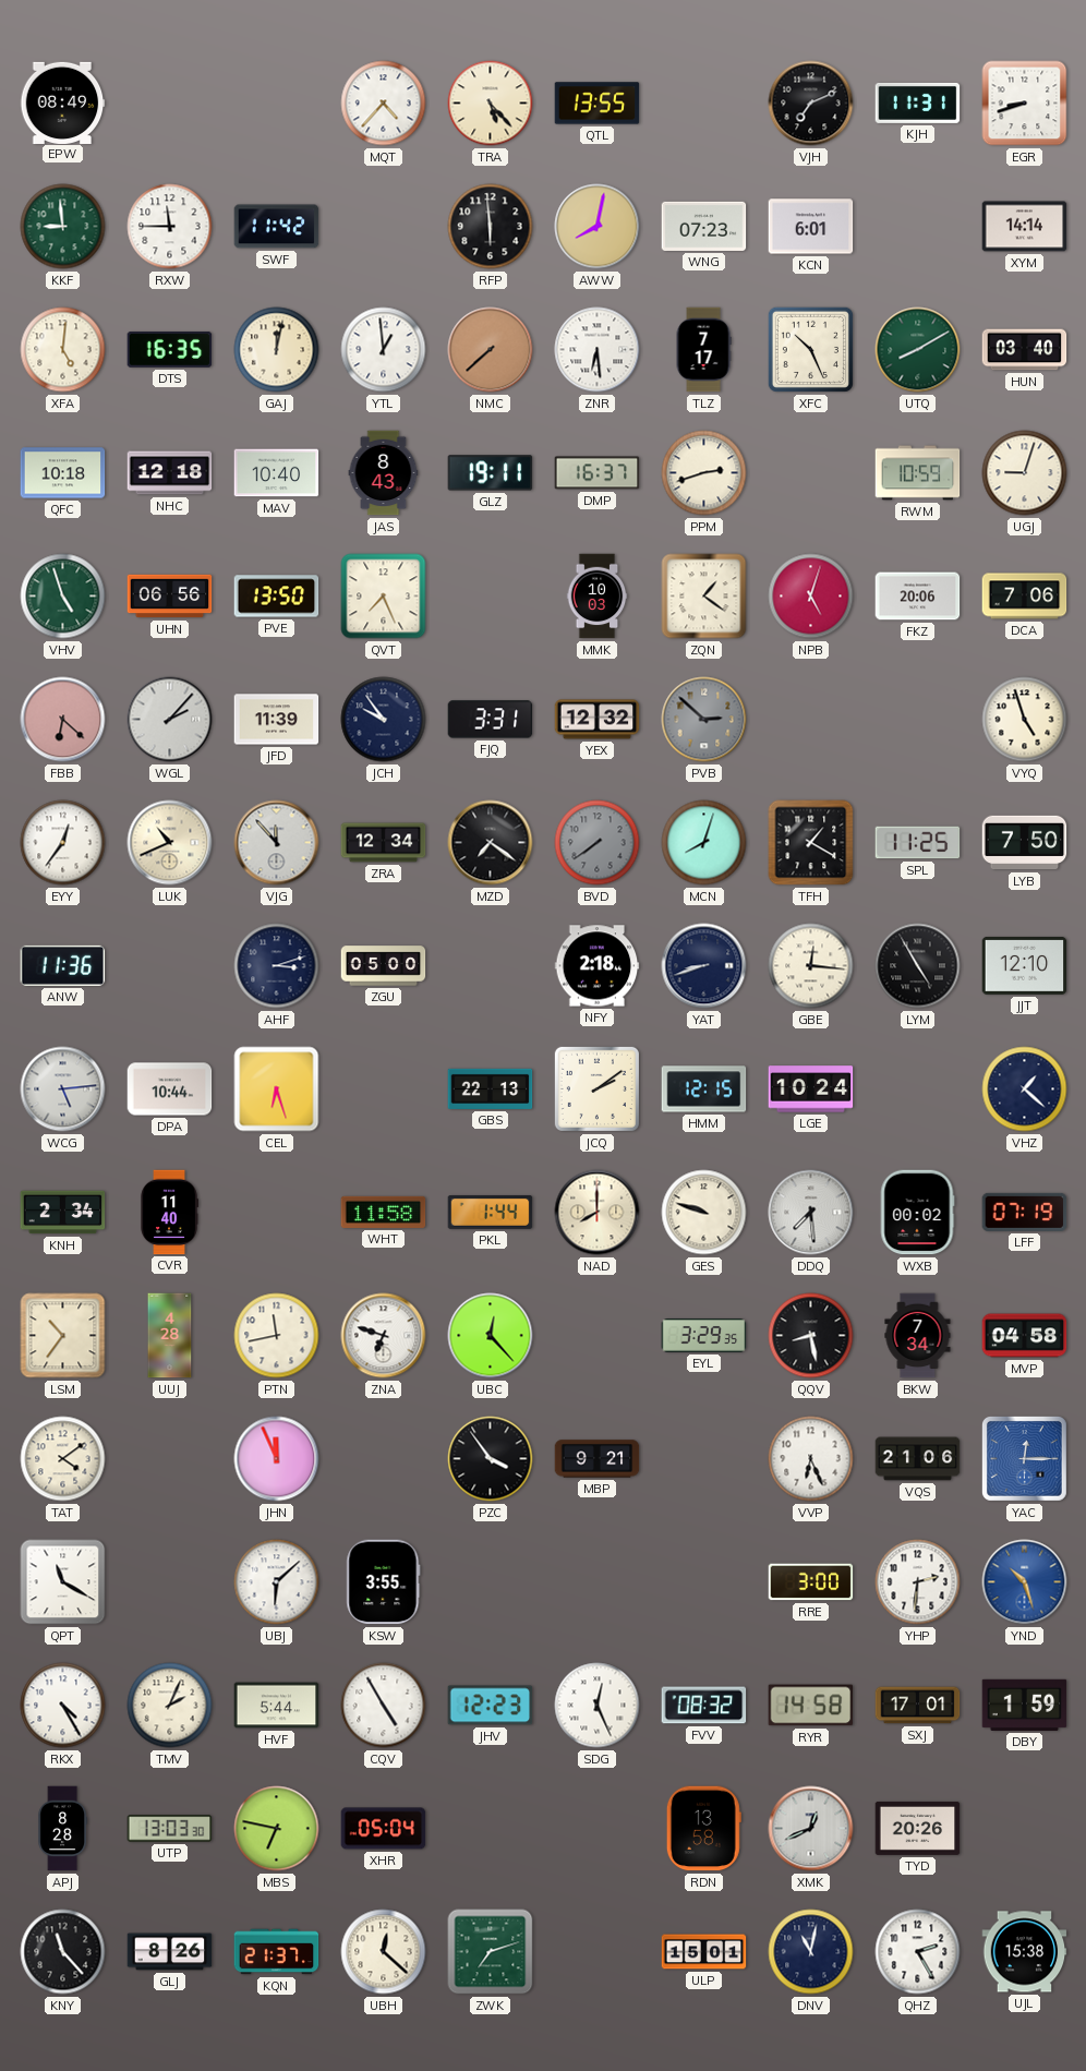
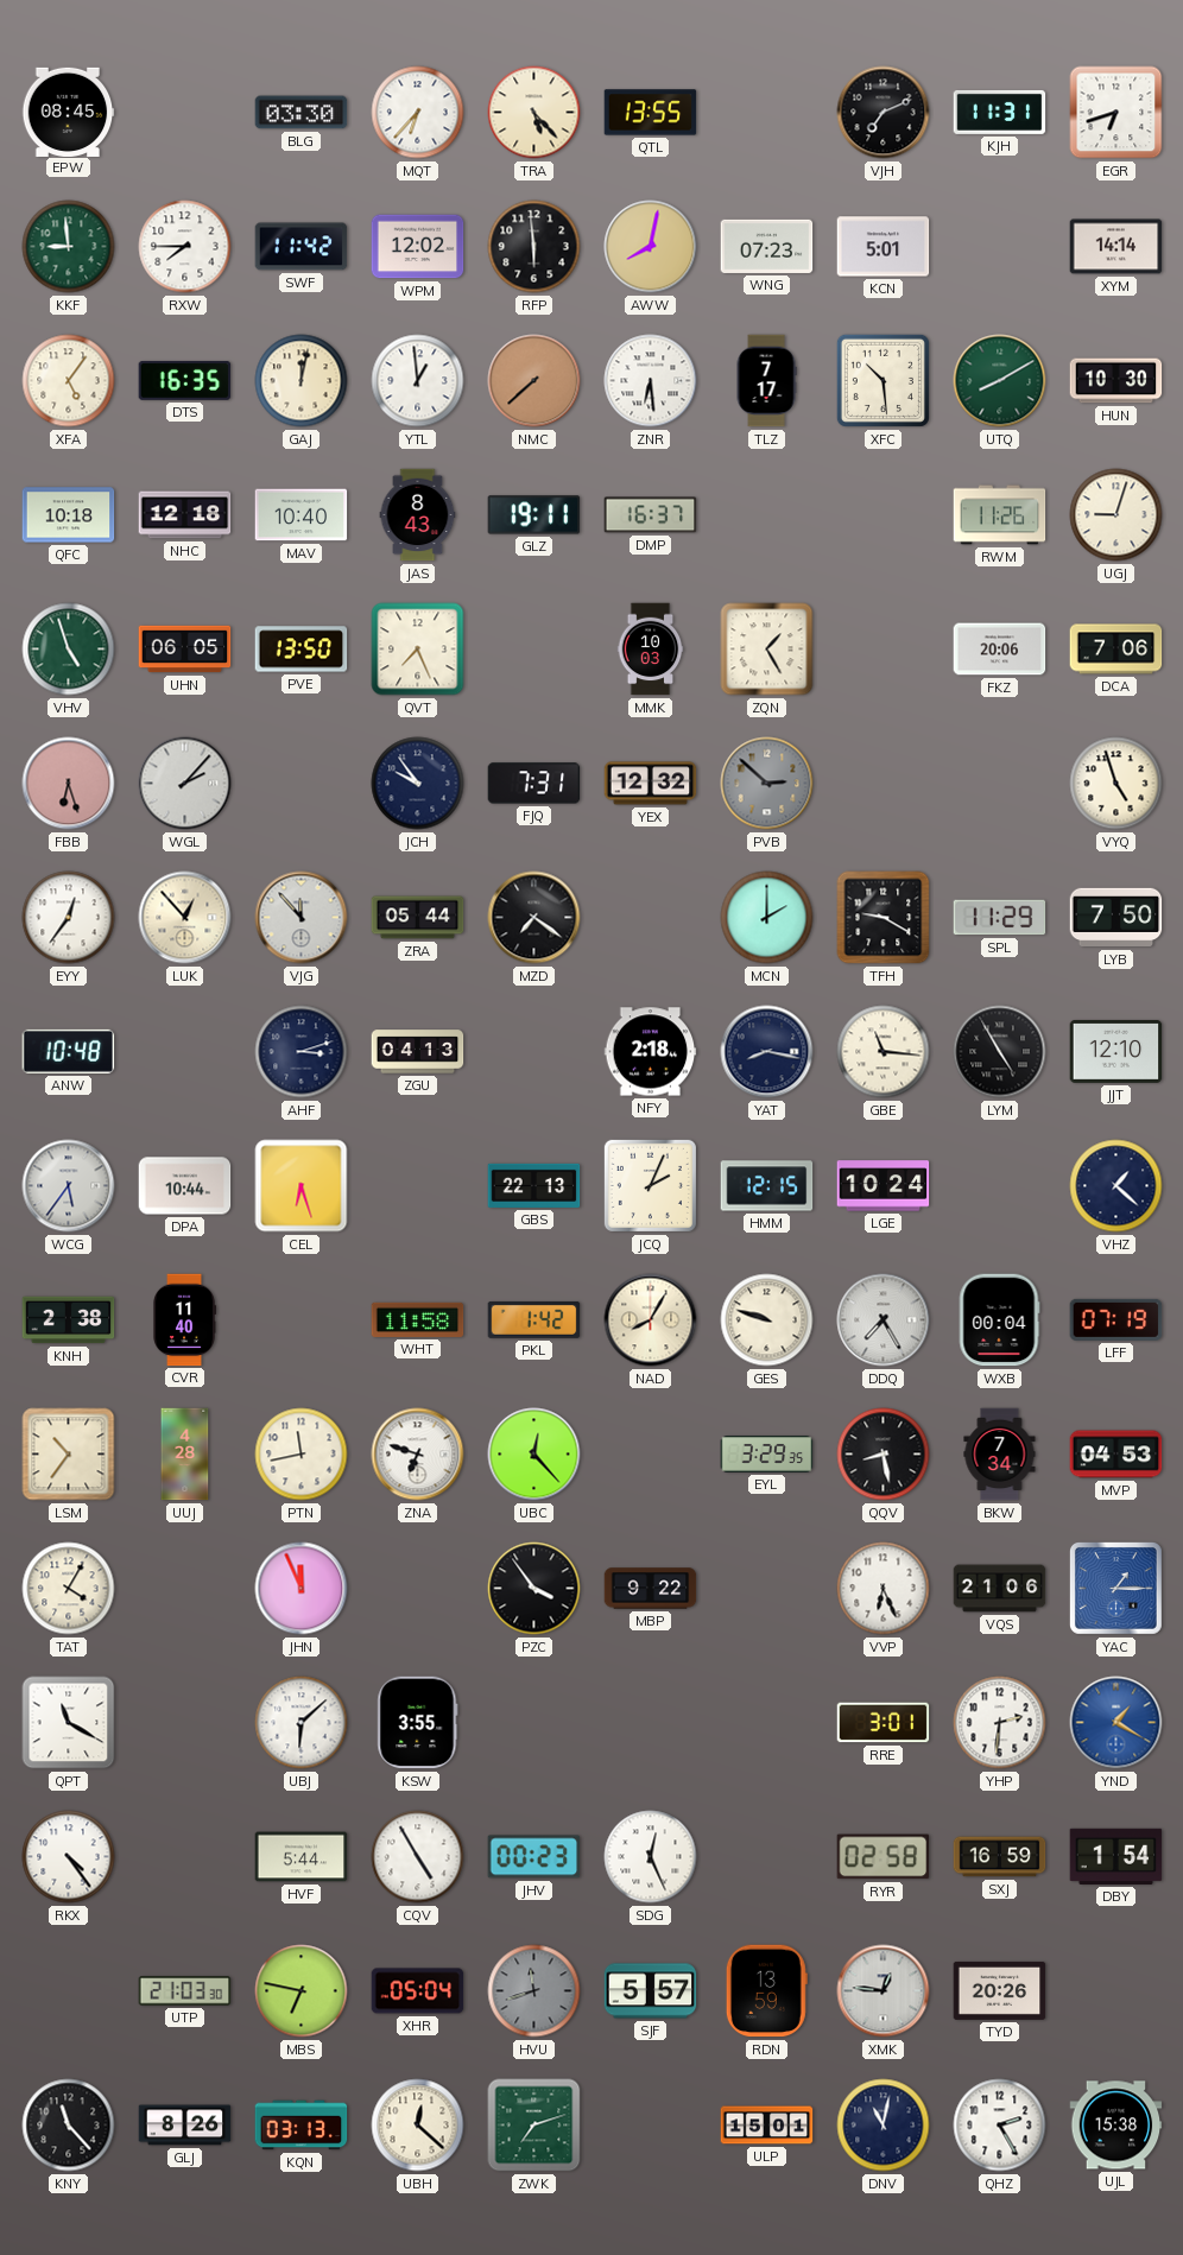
EPW: 08:49 -> 08:45
BLG: none -> 03:30
MQT: 4:37 -> 6:37
EGR: 8:42 -> 6:42
RXW: 11:45 -> 7:45
WPM: none -> 12:02
KCN: 6:01 -> 5:01
XFA: 5:01 -> 5:06
XFC: 10:26 -> 10:29
HUN: 03:40 -> 10:30
PPM: 2:42 -> none
RWM: 10:59 -> 11:26
UHN: 06:56 -> 06:05
ZQN: 1:21 -> 1:25
NPB: 5:03 -> none
FBB: 6:22 -> 6:27
JFD: 11:39 -> none
FJQ: 3:31 -> 7:31
LUK: 10:41 -> 12:53
ZRA: 12:34 -> 05:44
BVD: 7:39 -> none
MCN: 8:03 -> 2:00
TFH: 1:20 -> 9:20
SPL: 11:25 -> 11:29
ANW: 11:36 -> 10:48
ZGU: 05:00 -> 04:13
YAT: 8:42 -> 8:17
GBE: 12:16 -> 11:16
WCG: 5:14 -> 5:36
JCQ: 2:09 -> 2:04
KNH: 2:34 -> 2:38
PKL: 1:44 -> 1:42
NAD: 8:00 -> 8:05
DDQ: 7:29 -> 7:25
WXB: 00:02 -> 00:04
MVP: 04:58 -> 04:53
TAT: 4:09 -> 4:05
MBP: 9:21 -> 9:22
YAC: 12:15 -> 1:15
RRE: 3:00 -> 3:01
YND: 10:27 -> 1:20
RKX: 4:25 -> 4:24
TMV: 2:04 -> none
JHV: 12:23 -> 00:23
FVV: 08:32 -> none
RYR: 14:58 -> 02:58
SXJ: 17:01 -> 16:59
DBY: 1:59 -> 1:54
APJ: 8:28 -> none
UTP: 13:03 -> 21:03
HVU: none -> 11:42
SJF: none -> 5:57
RDN: 13:58 -> 13:59
XMK: 12:41 -> 12:46
KQN: 21:37 -> 03:13
